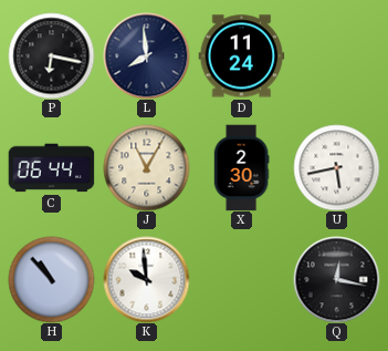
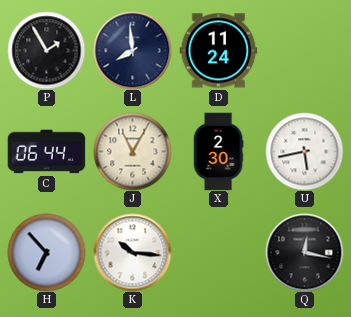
P: 6:17 -> 1:55
H: 10:53 -> 6:53
K: 9:59 -> 10:16
